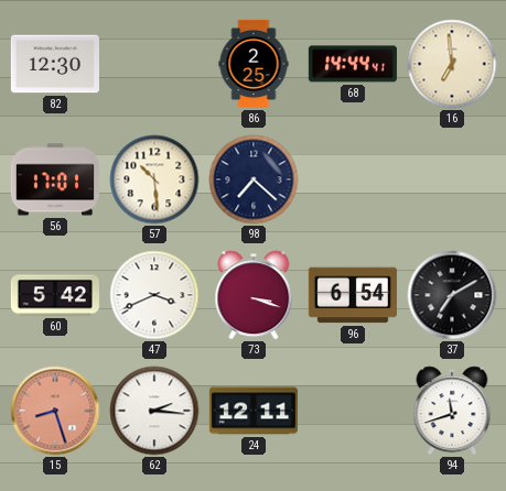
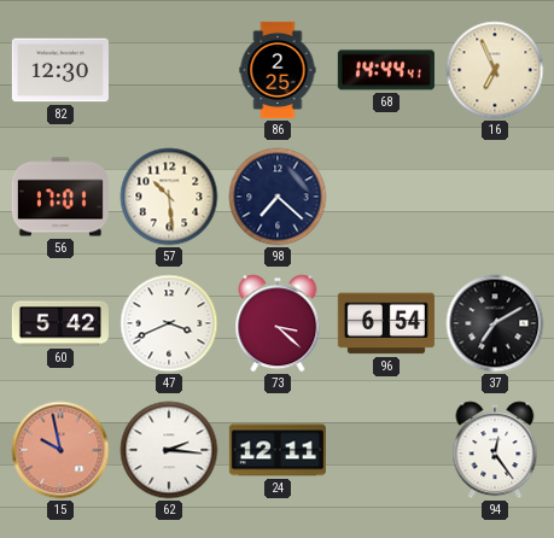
16: 6:59 -> 6:56
73: 3:18 -> 3:22
15: 8:27 -> 9:58
94: 11:42 -> 12:24
